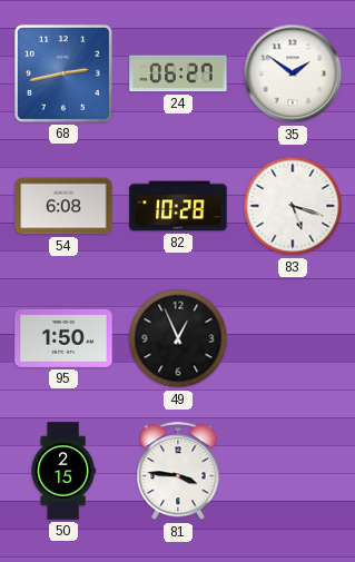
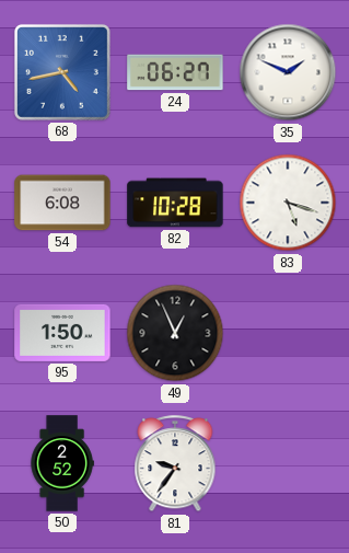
68: 2:43 -> 4:43
35: 1:51 -> 1:49
50: 2:15 -> 2:52
81: 3:46 -> 9:36
